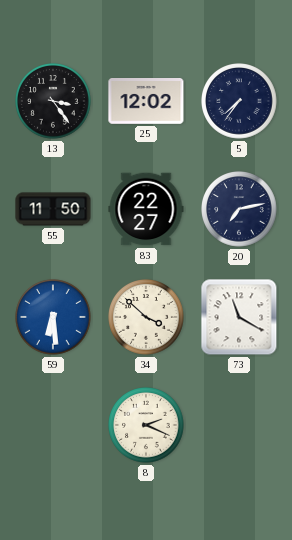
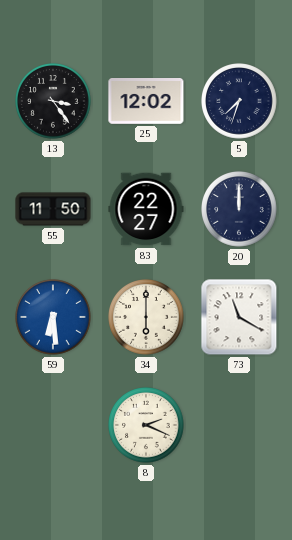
5: 7:36 -> 7:33
20: 7:13 -> 12:00
34: 3:52 -> 6:00
